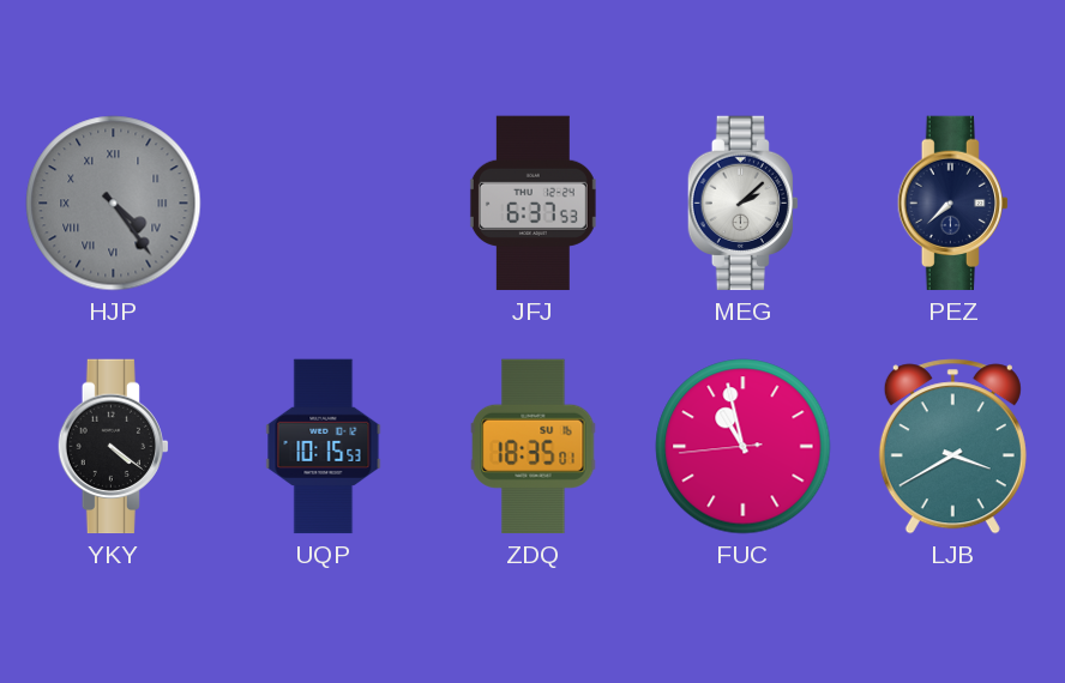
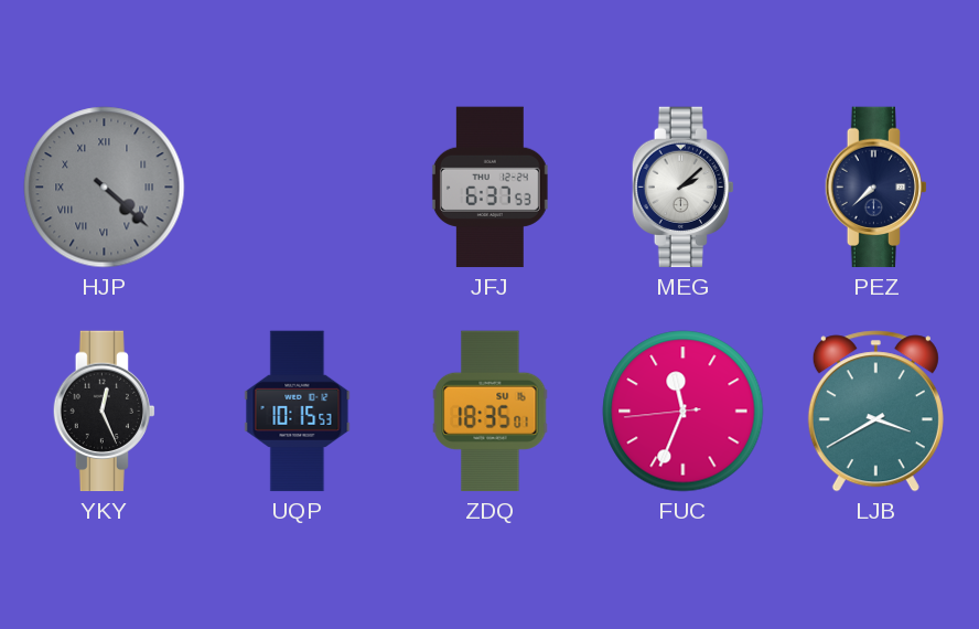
HJP: 4:24 -> 4:22
YKY: 4:21 -> 12:26
FUC: 10:57 -> 11:33
